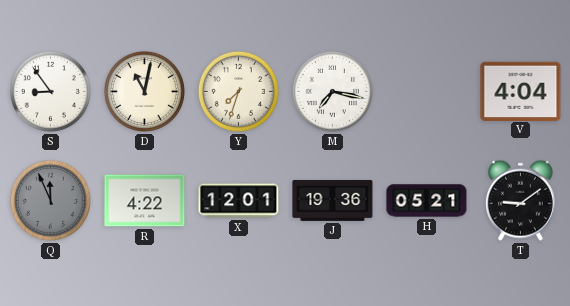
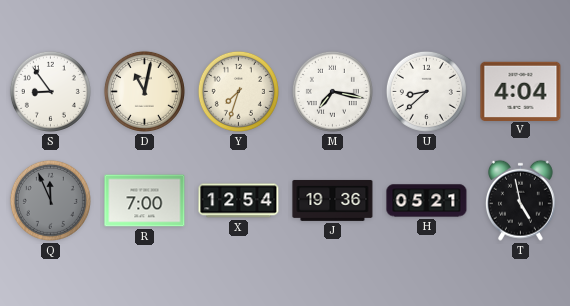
U: none -> 8:38
R: 4:22 -> 7:00
X: 12:01 -> 12:54
T: 9:09 -> 4:58
